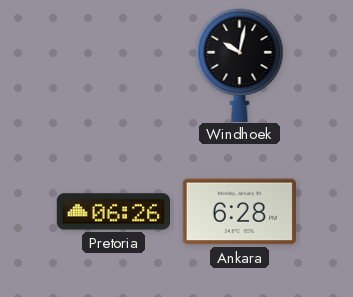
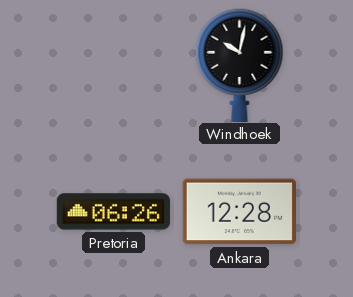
Ankara: 6:28 -> 12:28
